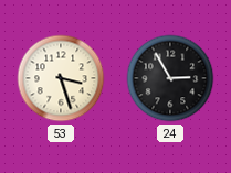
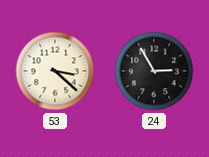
53: 3:27 -> 3:22
